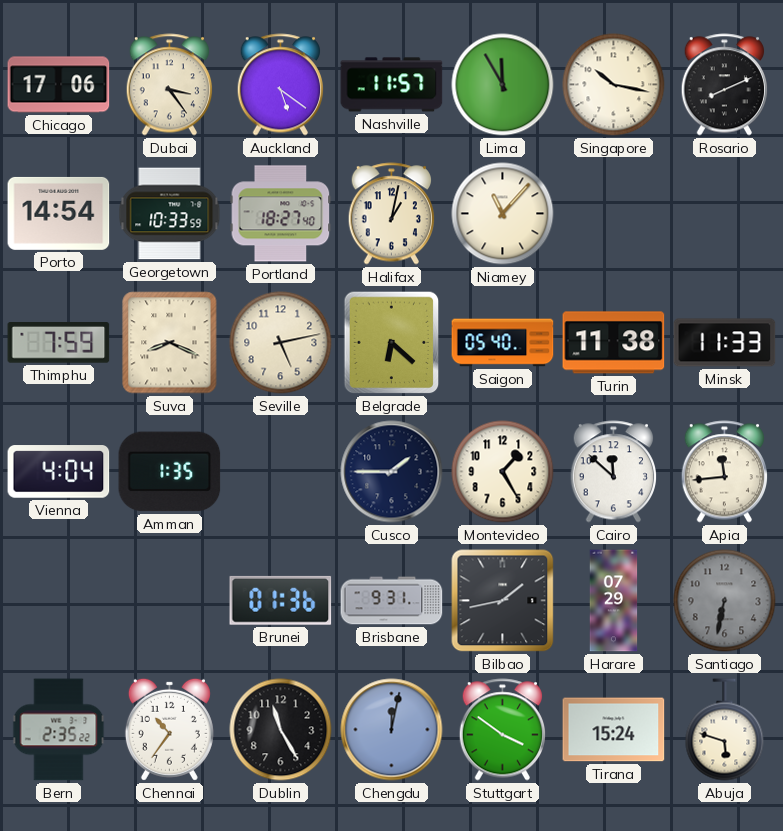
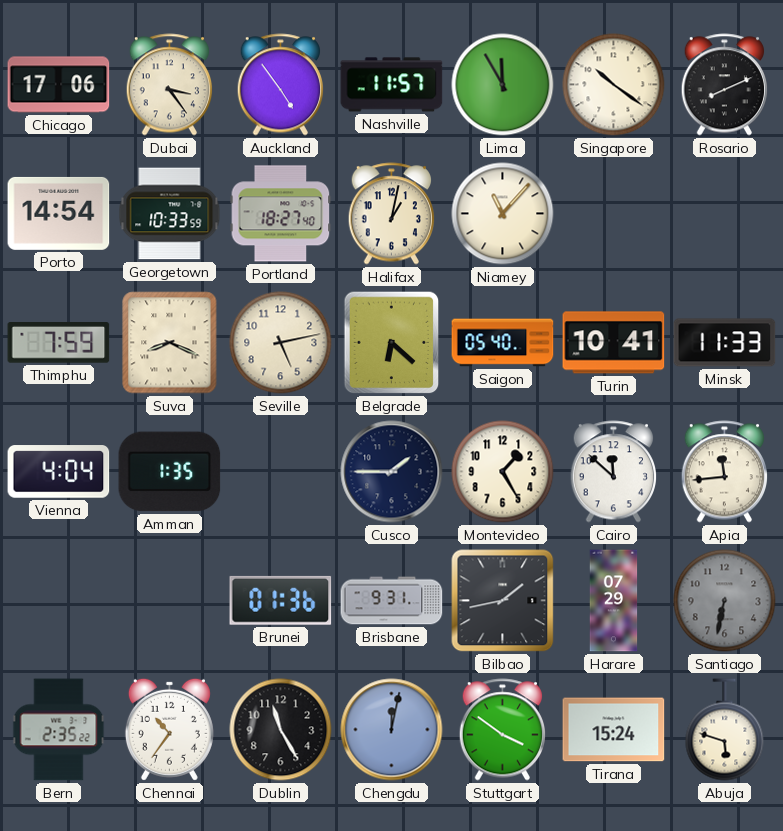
Auckland: 5:21 -> 4:54
Singapore: 10:17 -> 10:21
Turin: 11:38 -> 10:41
